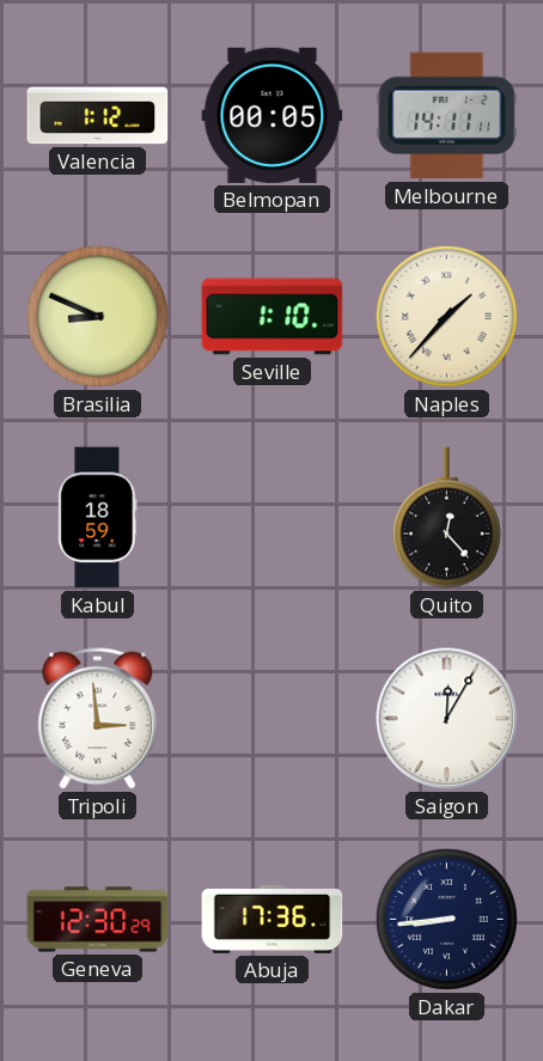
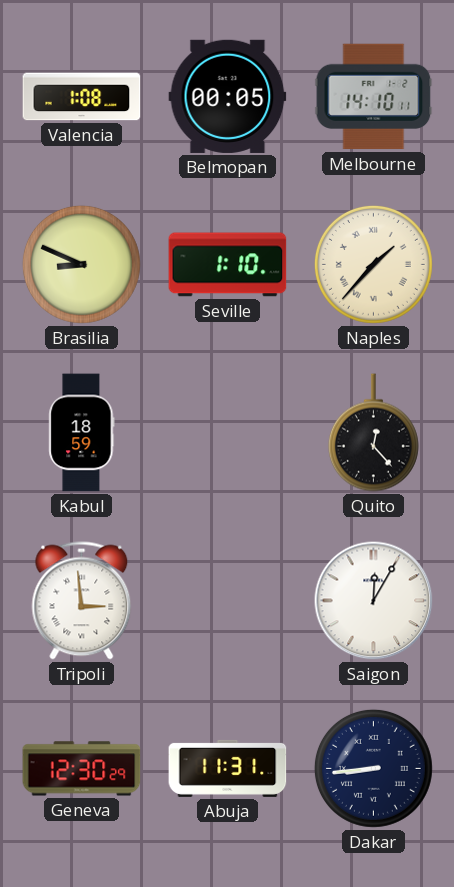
Valencia: 1:12 -> 1:08
Melbourne: 14:11 -> 14:10
Abuja: 17:36 -> 11:31
